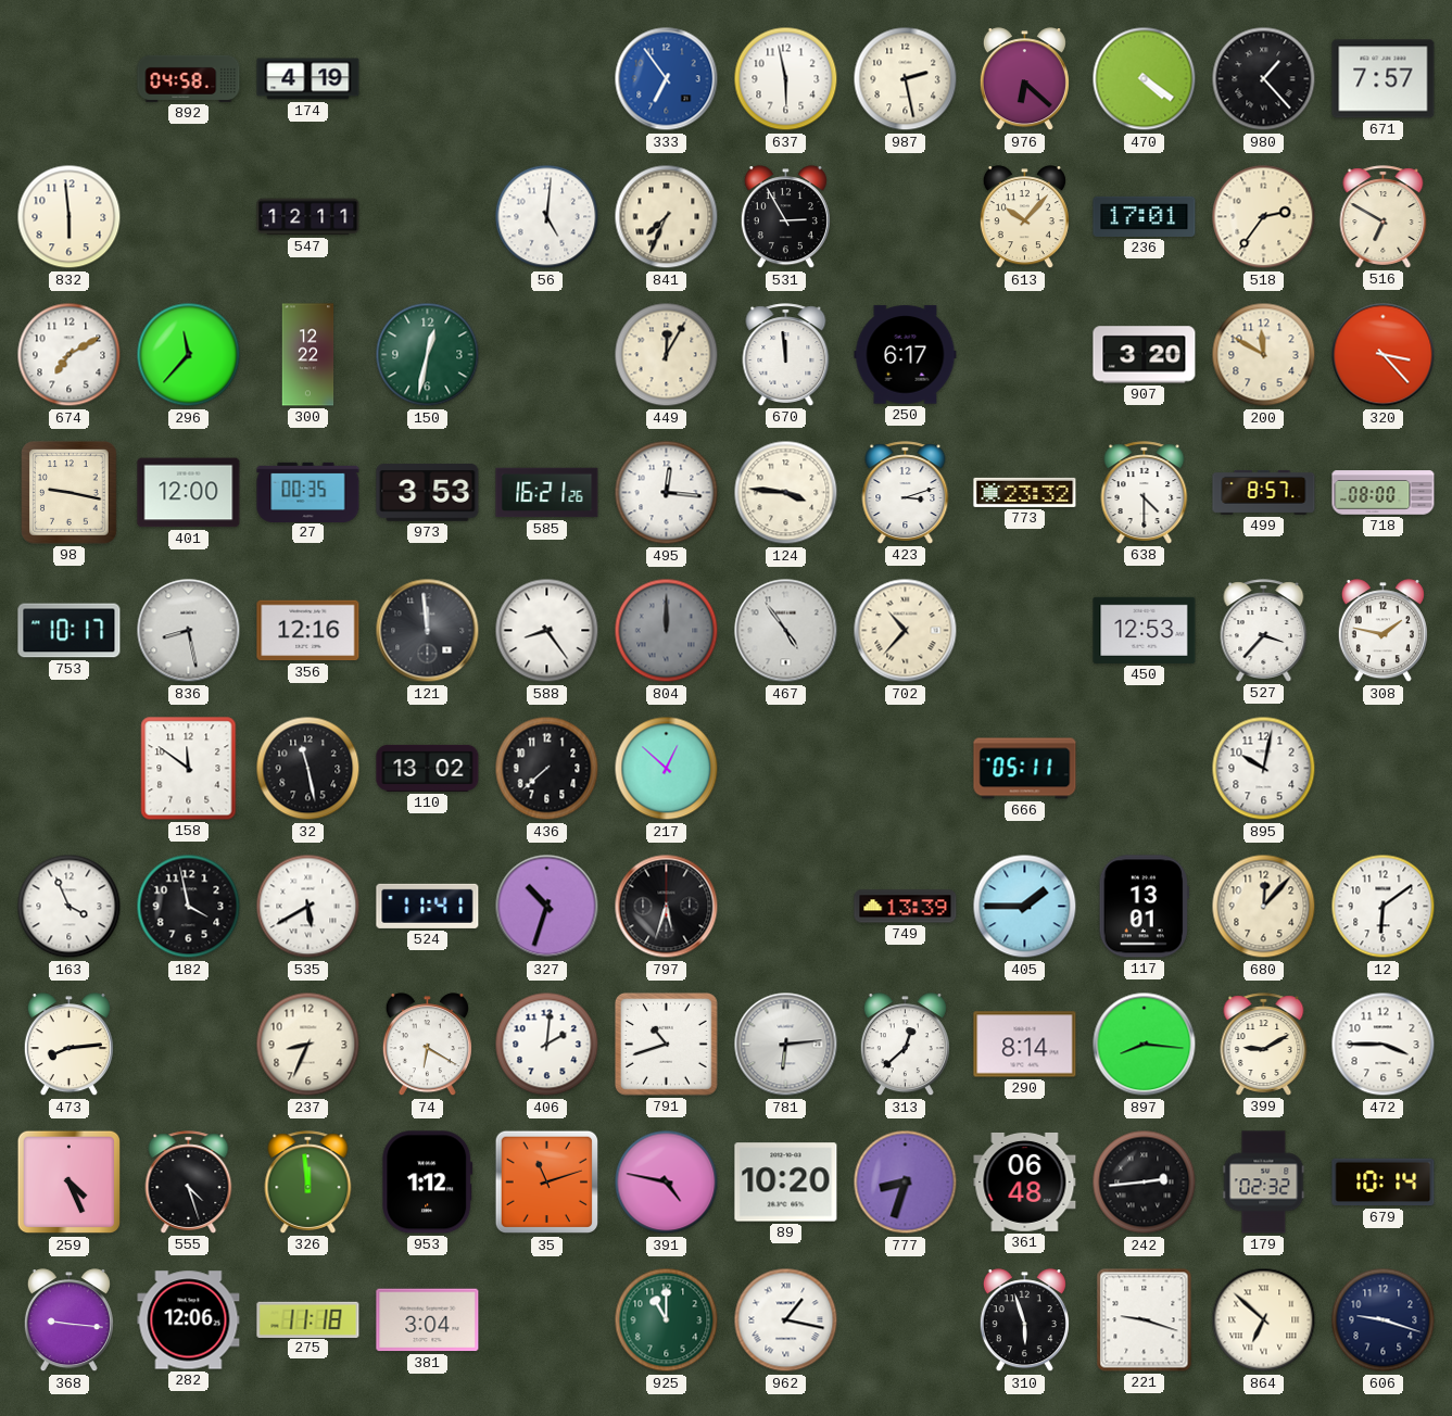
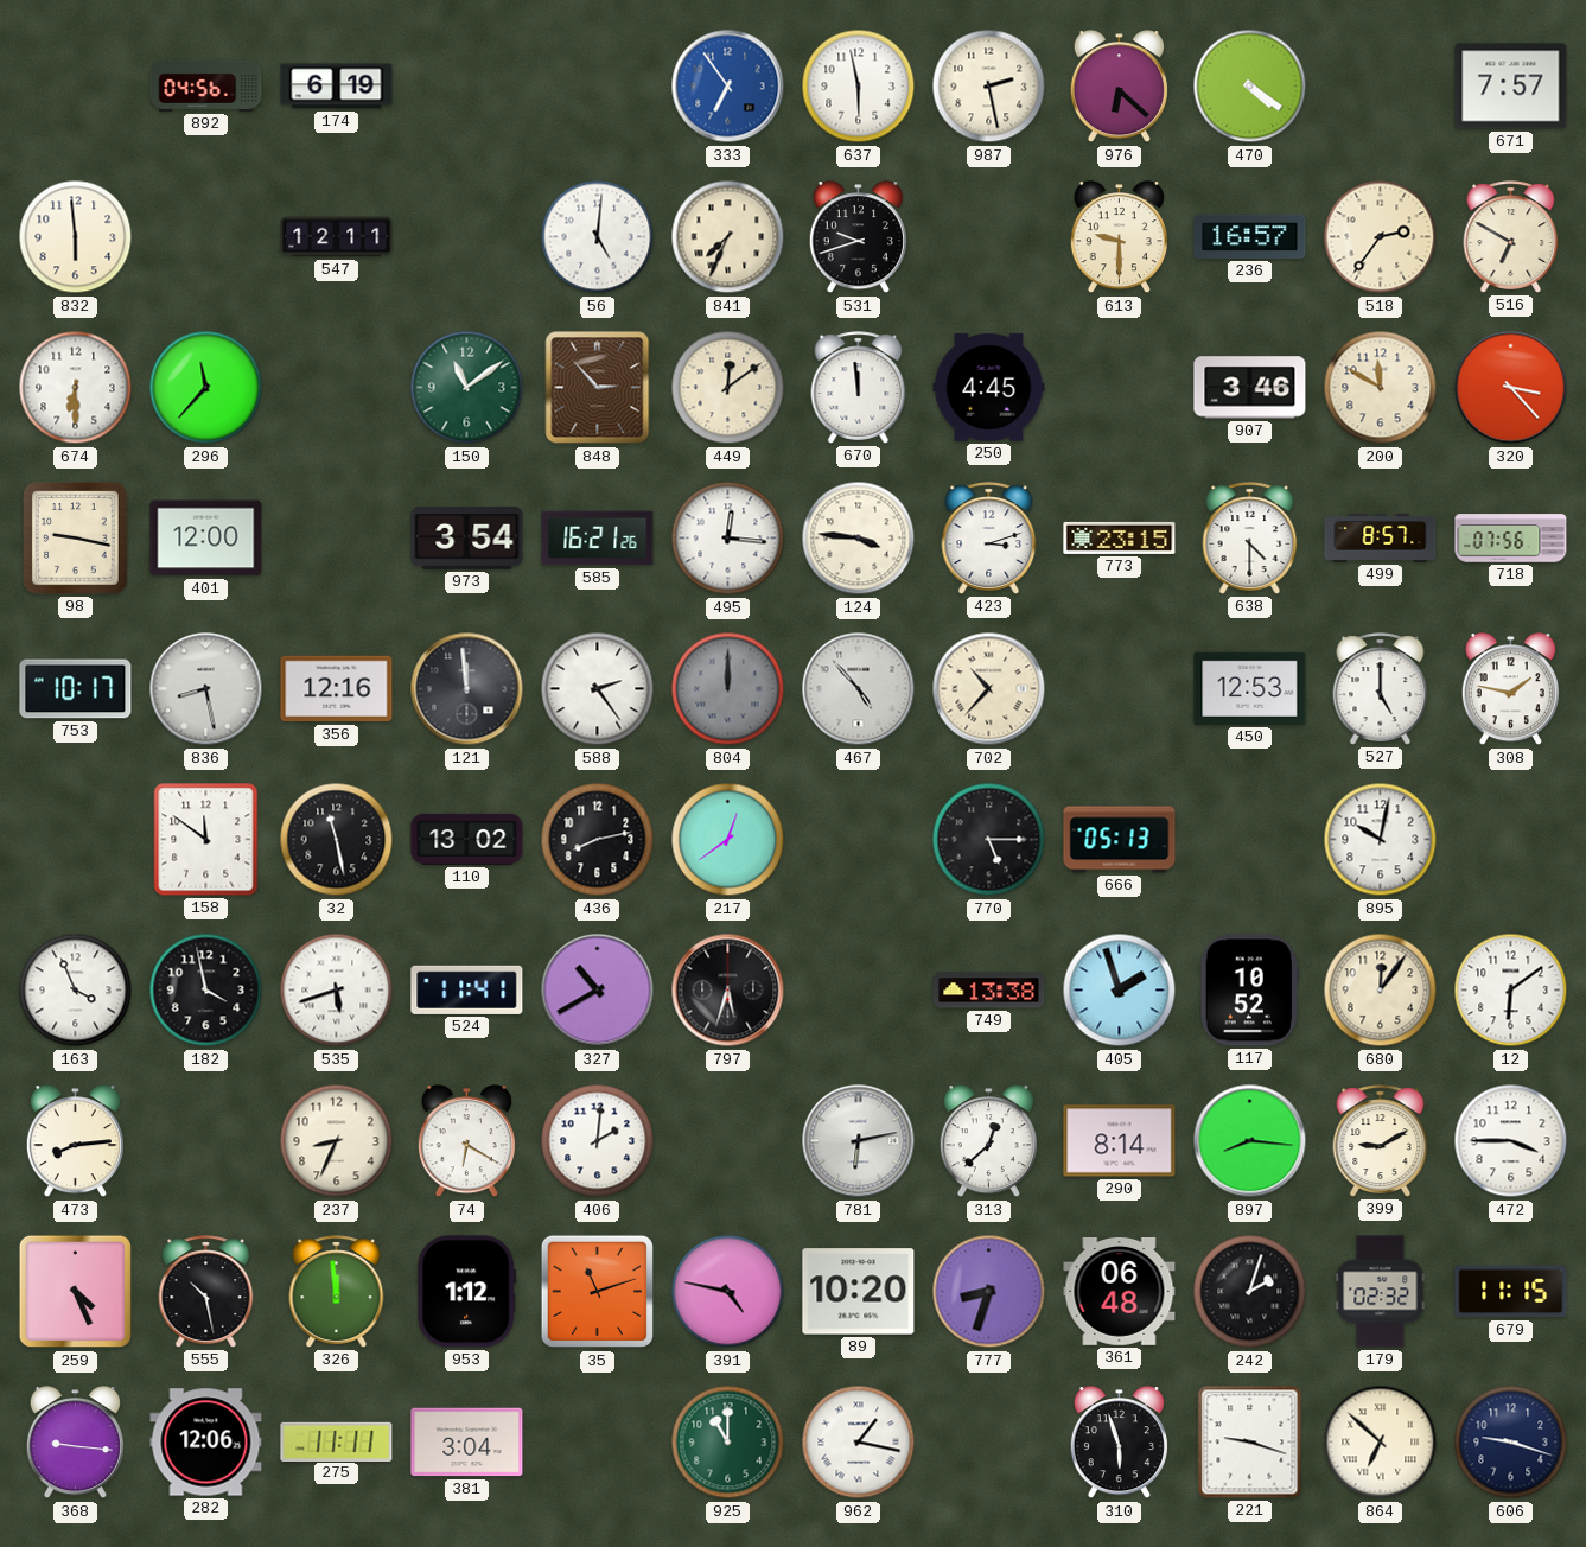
892: 04:58 -> 04:56
174: 4:19 -> 6:19
980: 1:23 -> none
531: 2:55 -> 9:42
613: 10:07 -> 9:30
236: 17:01 -> 16:57
674: 7:10 -> 6:30
300: 12:22 -> none
150: 12:32 -> 11:09
848: none -> 2:53
449: 12:05 -> 12:09
250: 6:17 -> 4:45
907: 3:20 -> 3:46
27: 00:35 -> none
973: 3:53 -> 3:54
773: 23:32 -> 23:15
718: 08:00 -> 07:56
588: 8:24 -> 2:24
467: 4:54 -> 4:53
527: 3:37 -> 5:00
436: 7:38 -> 8:13
217: 12:52 -> 12:39
770: none -> 5:15
666: 05:11 -> 05:13
535: 5:40 -> 5:42
327: 10:33 -> 10:40
749: 13:39 -> 13:38
405: 1:45 -> 1:57
117: 13:01 -> 10:52
680: 12:07 -> 12:06
791: 10:42 -> none
781: 6:14 -> 6:13
555: 4:27 -> 10:28
242: 2:44 -> 2:03
679: 10:14 -> 11:15
275: 11:18 -> 11:11
